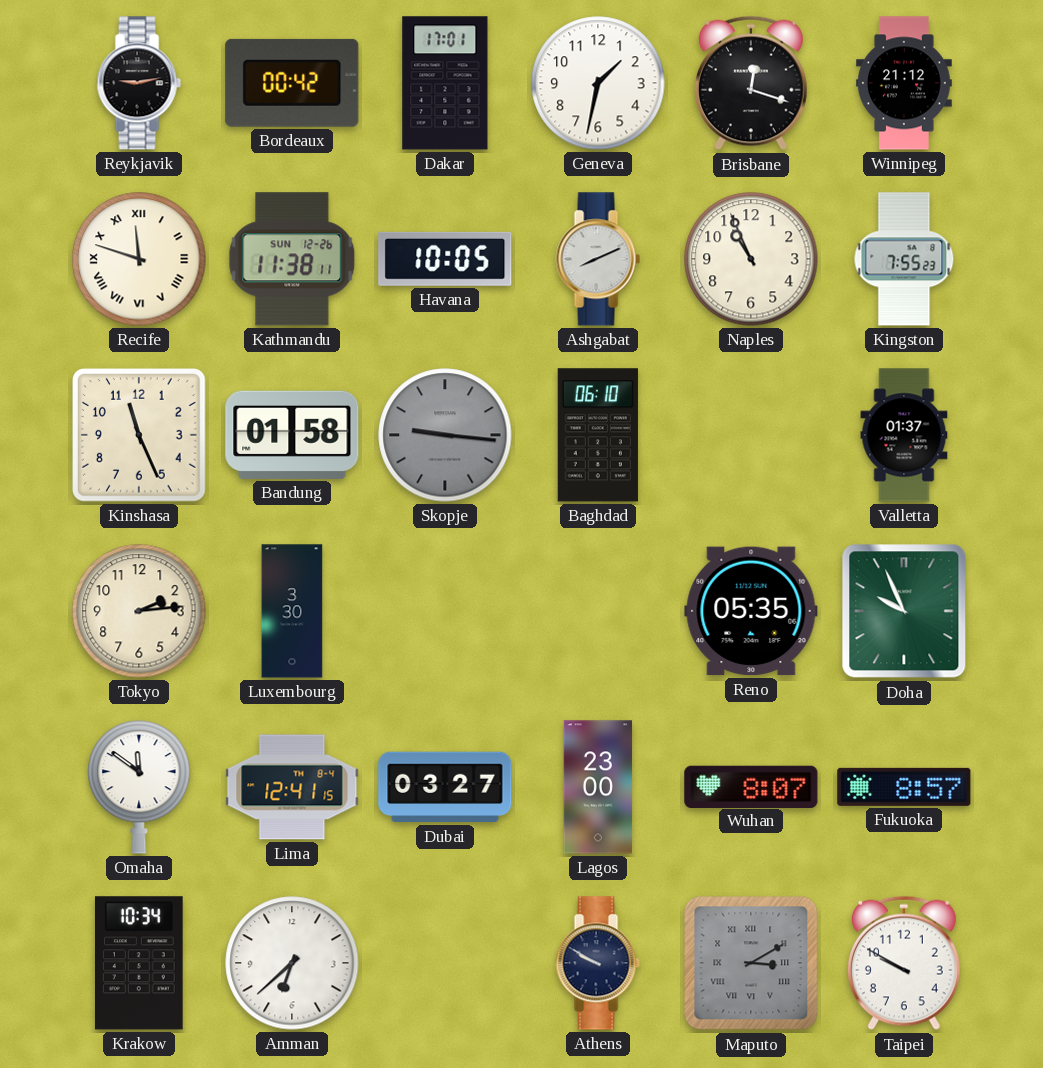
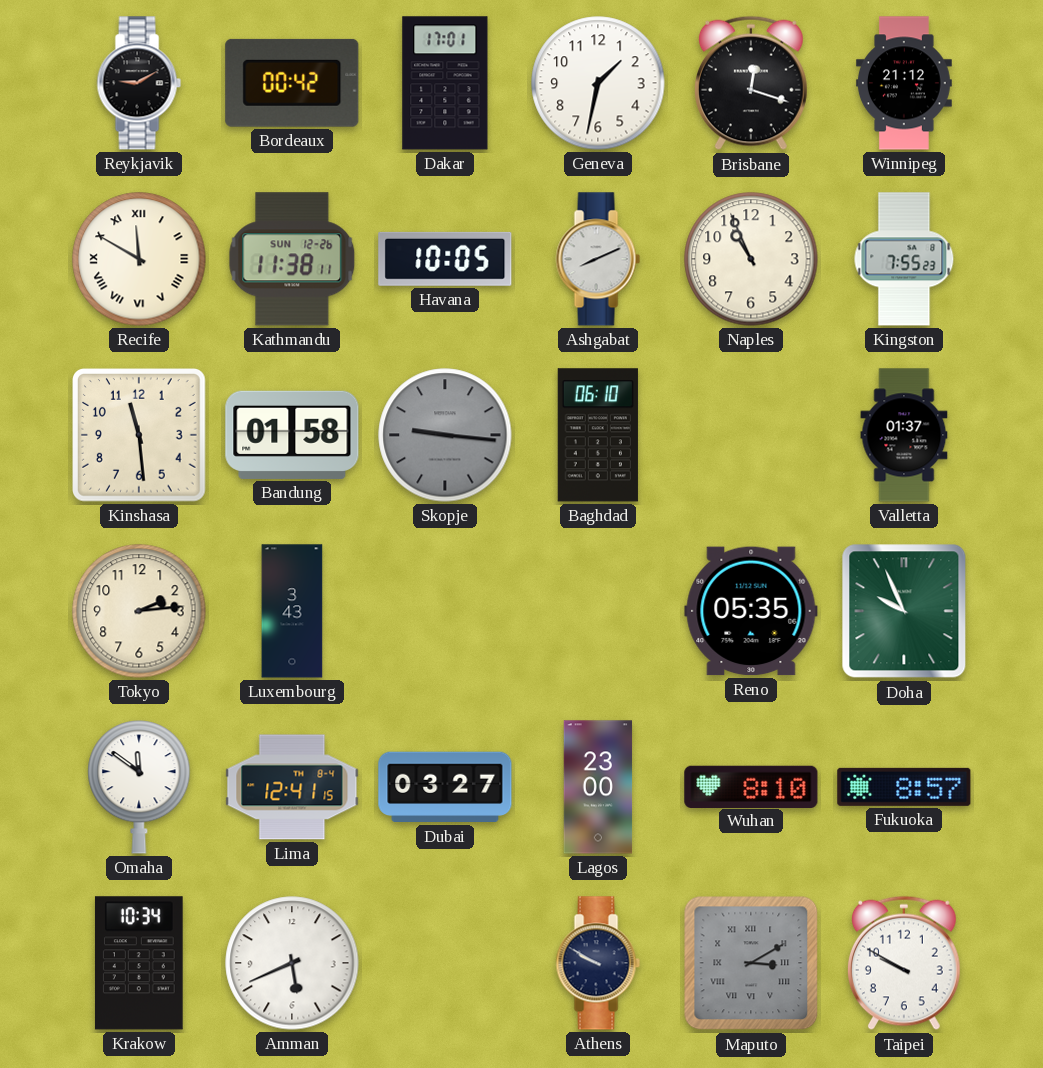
Reykjavik: 9:13 -> 9:10
Recife: 11:48 -> 11:50
Kinshasa: 11:26 -> 11:29
Luxembourg: 3:30 -> 3:43
Wuhan: 8:07 -> 8:10
Amman: 6:38 -> 5:41
